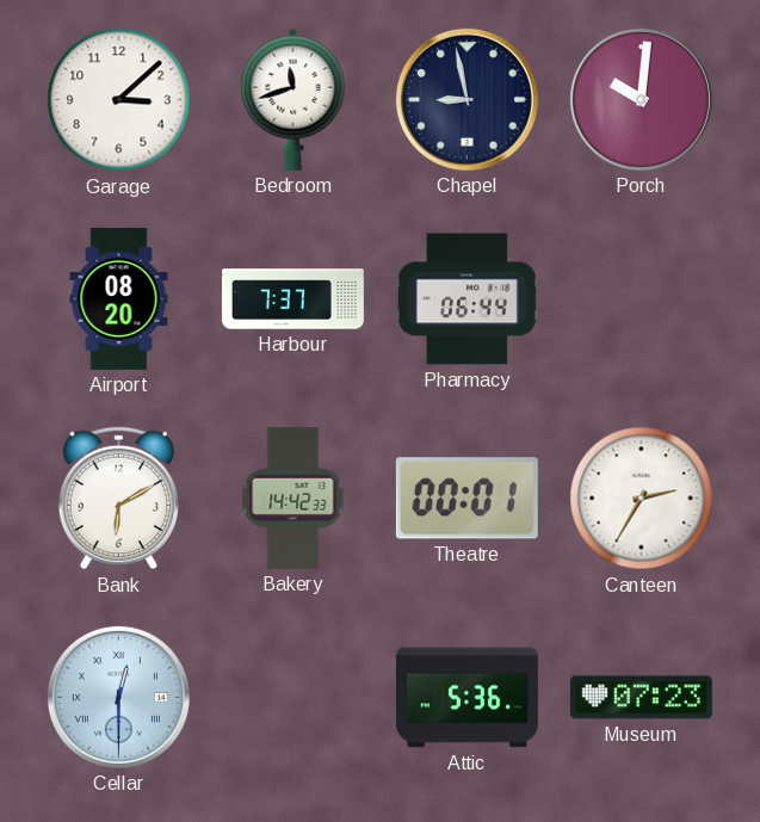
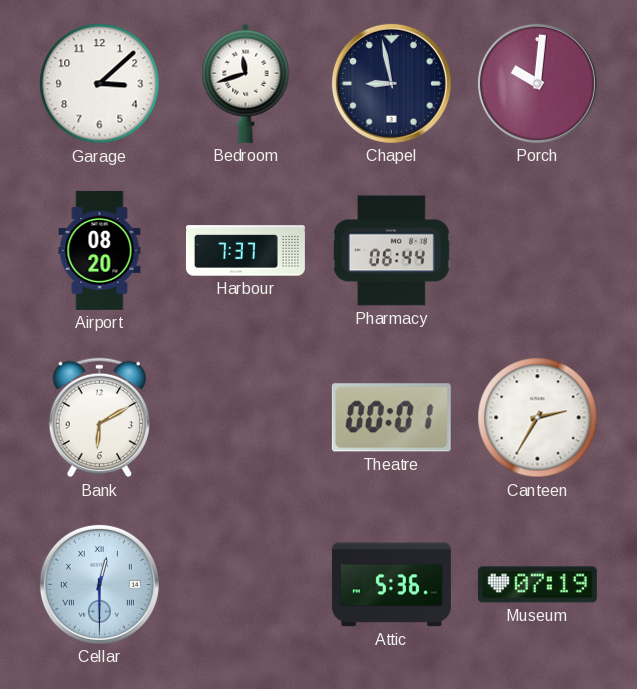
Bakery: 14:42 -> none
Museum: 07:23 -> 07:19
